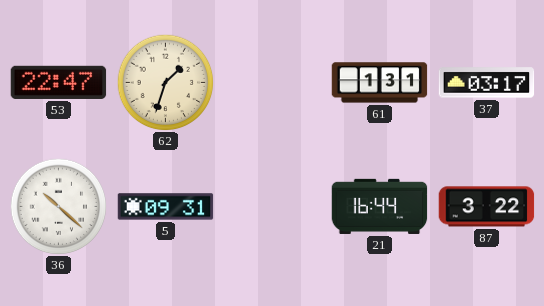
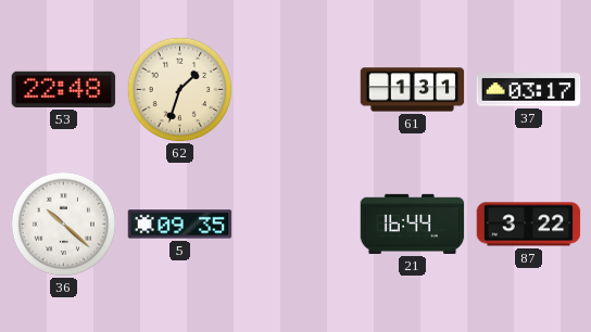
53: 22:47 -> 22:48
5: 09:31 -> 09:35
